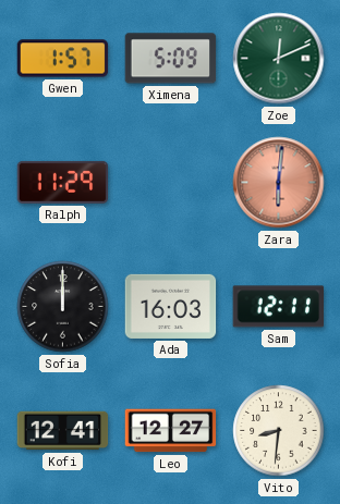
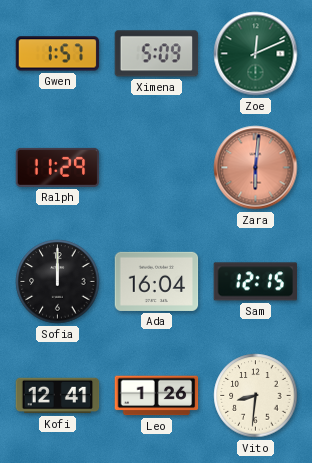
Ada: 16:03 -> 16:04
Sam: 12:11 -> 12:15
Leo: 12:27 -> 1:26
